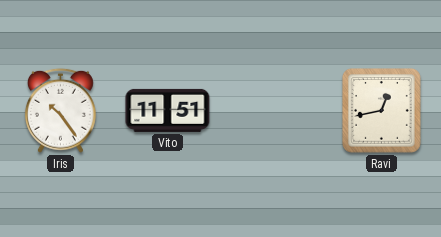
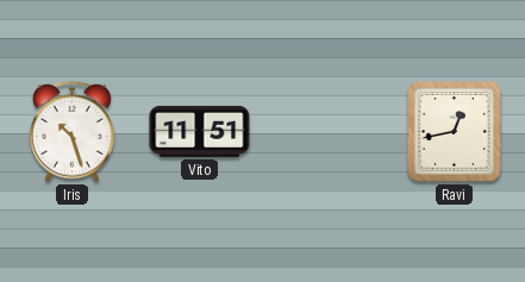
Iris: 10:24 -> 10:27
